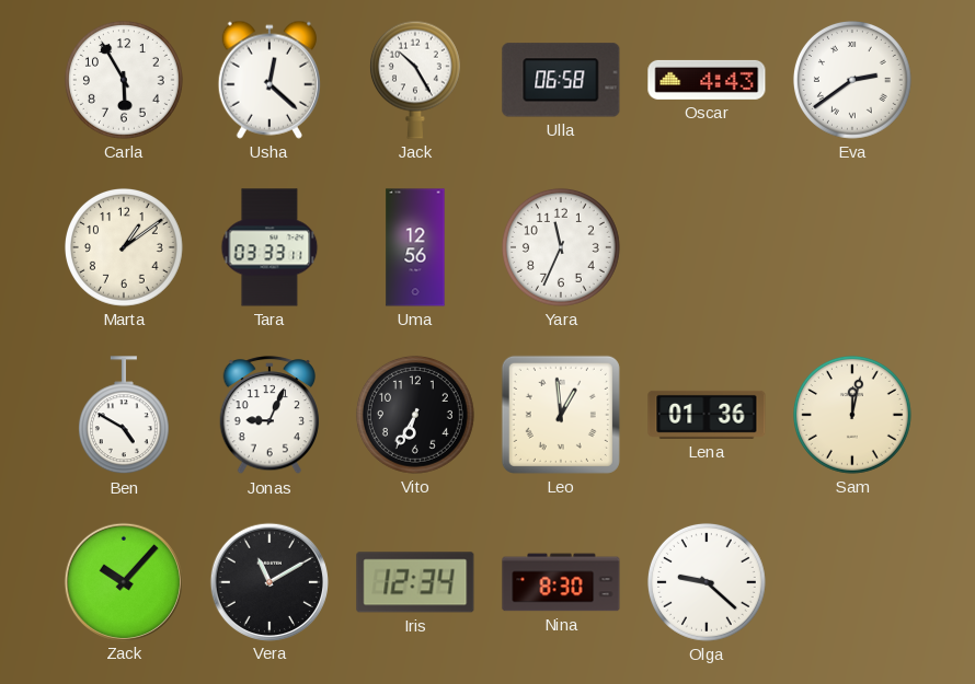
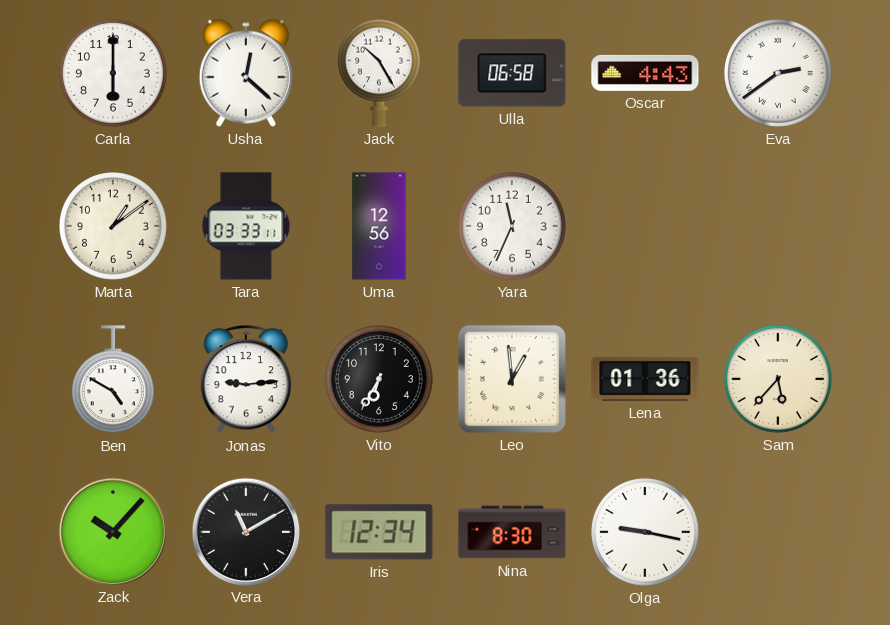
Carla: 5:55 -> 6:00
Jonas: 9:04 -> 9:14
Sam: 12:02 -> 5:37
Olga: 9:22 -> 9:17
